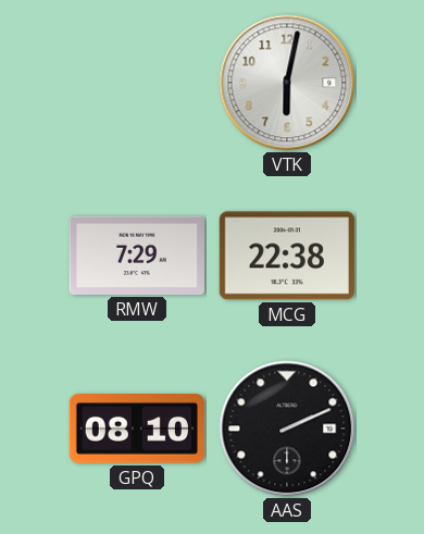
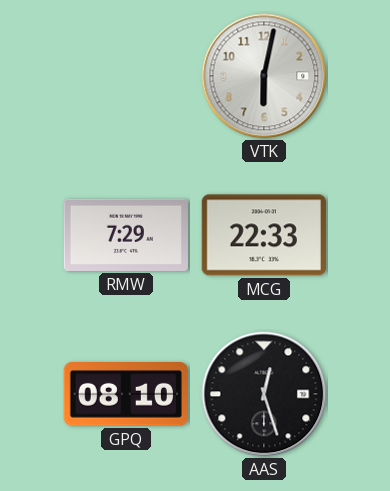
MCG: 22:38 -> 22:33
AAS: 2:11 -> 12:27
